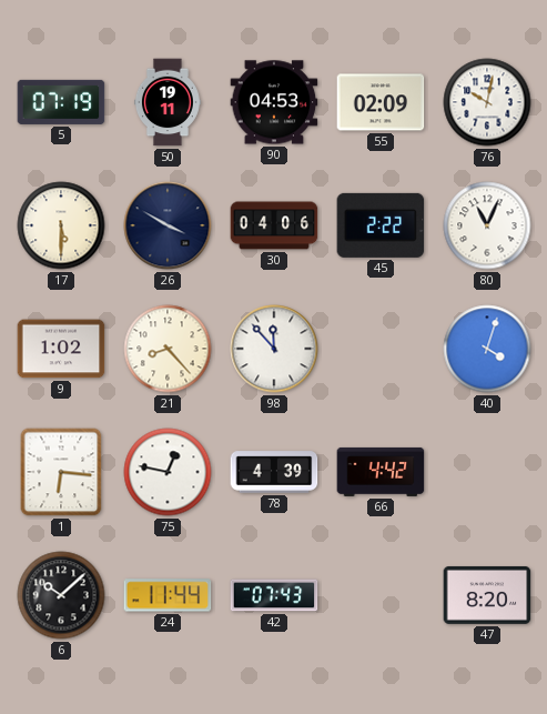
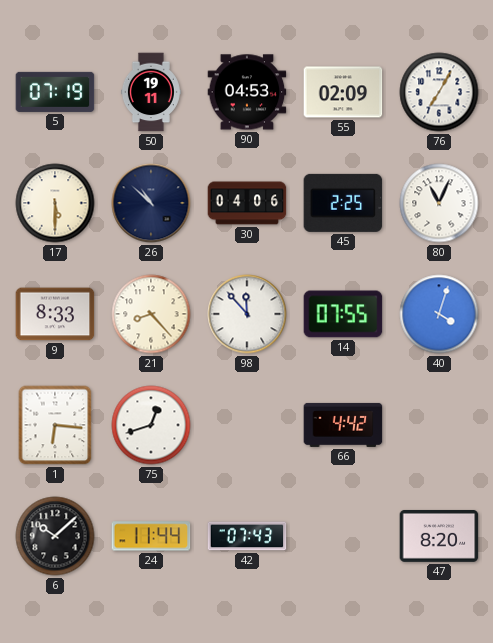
76: 10:02 -> 7:05
26: 3:50 -> 10:52
45: 2:22 -> 2:25
9: 1:02 -> 8:33
14: none -> 07:55
75: 12:47 -> 12:42
78: 4:39 -> none
